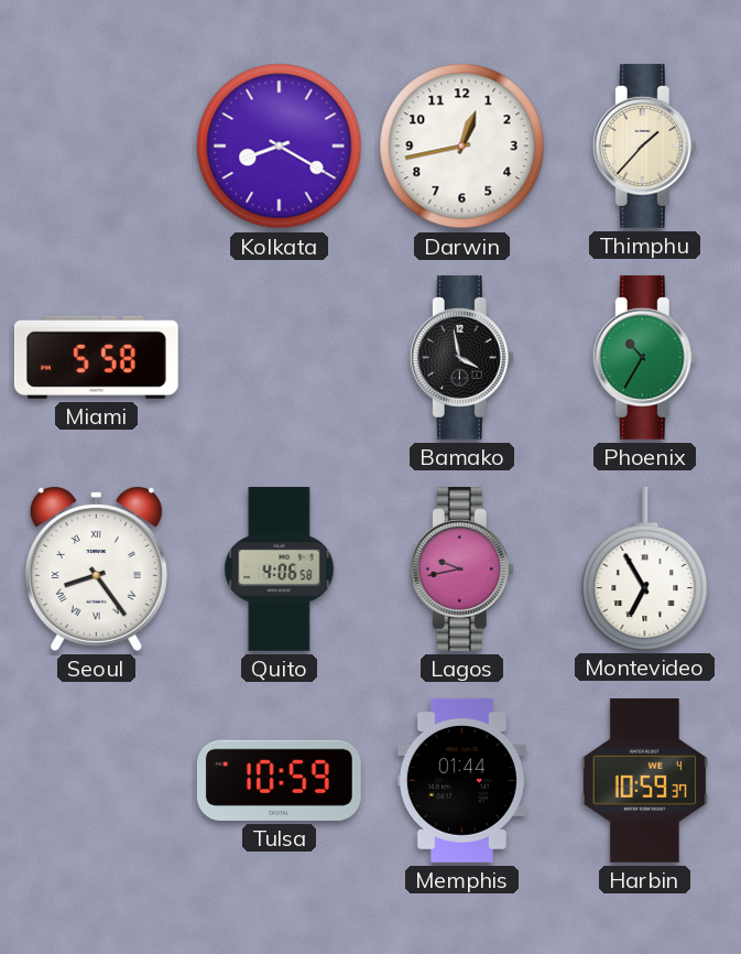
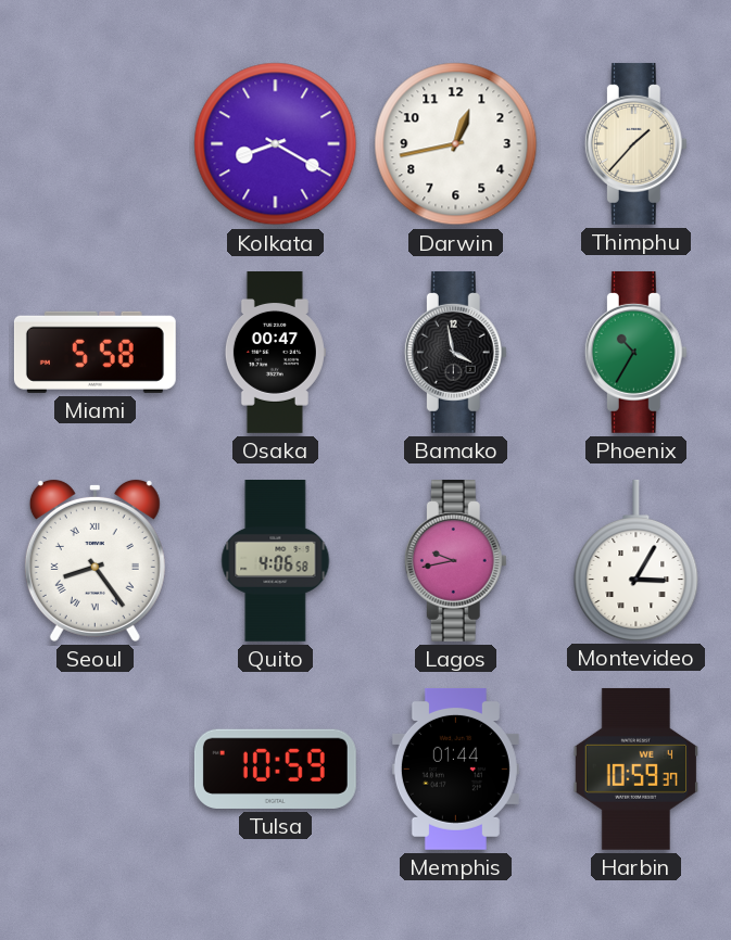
Osaka: none -> 00:47
Montevideo: 6:55 -> 3:05
